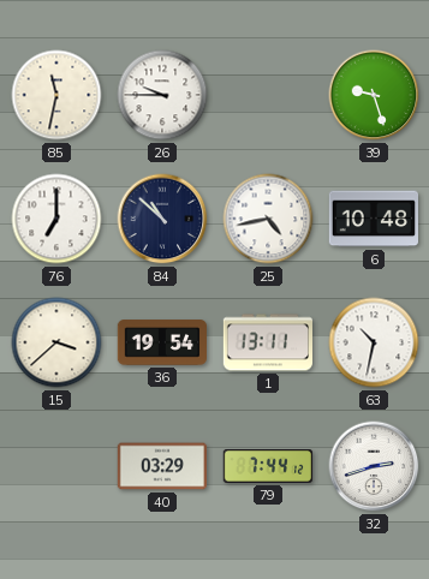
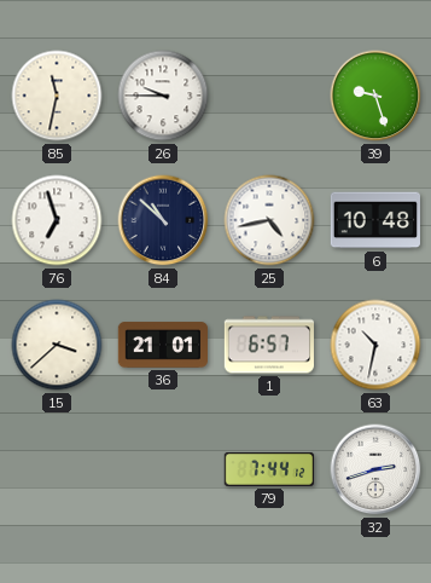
76: 7:00 -> 6:57
36: 19:54 -> 21:01
1: 13:11 -> 6:57
40: 03:29 -> none
